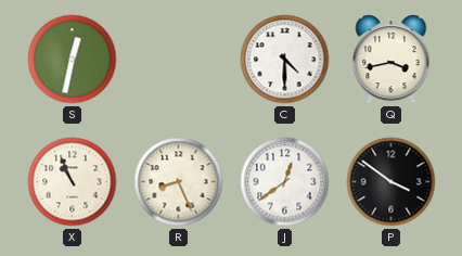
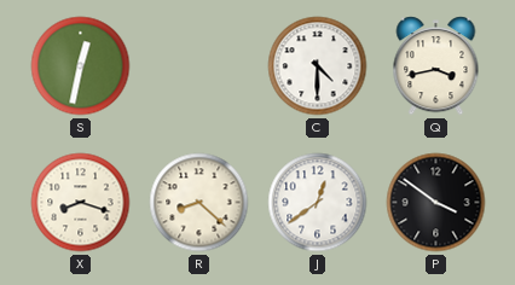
X: 10:56 -> 8:18
R: 8:26 -> 8:22
